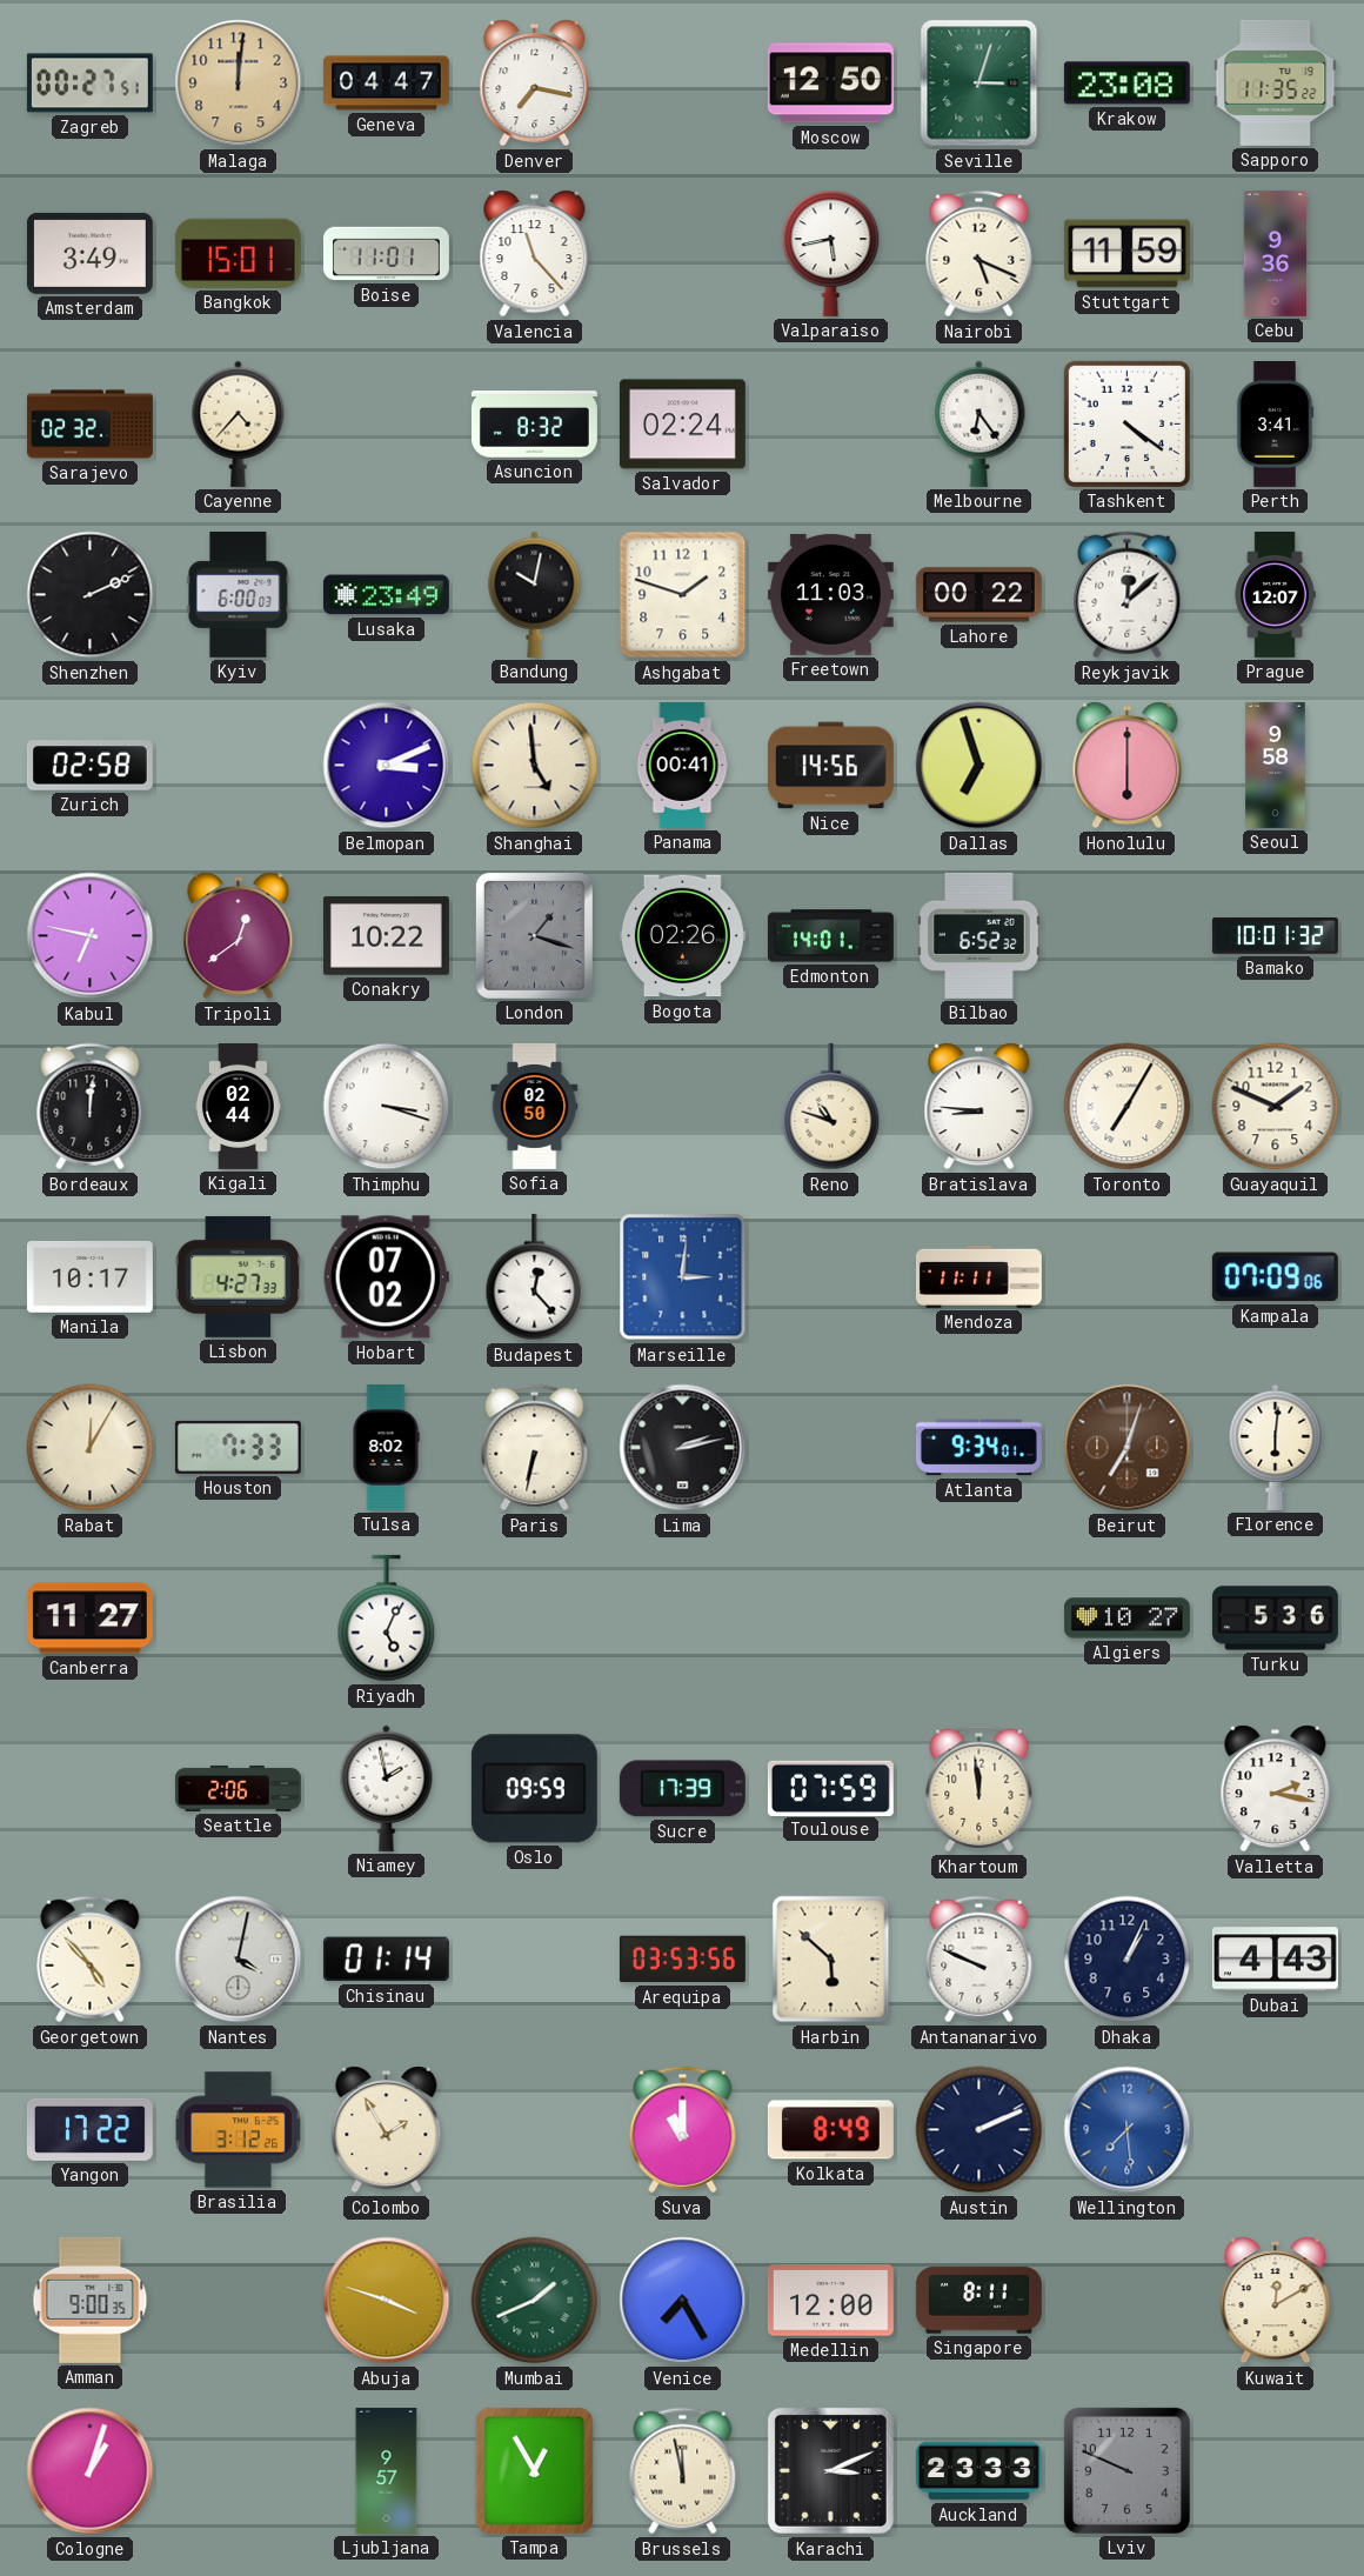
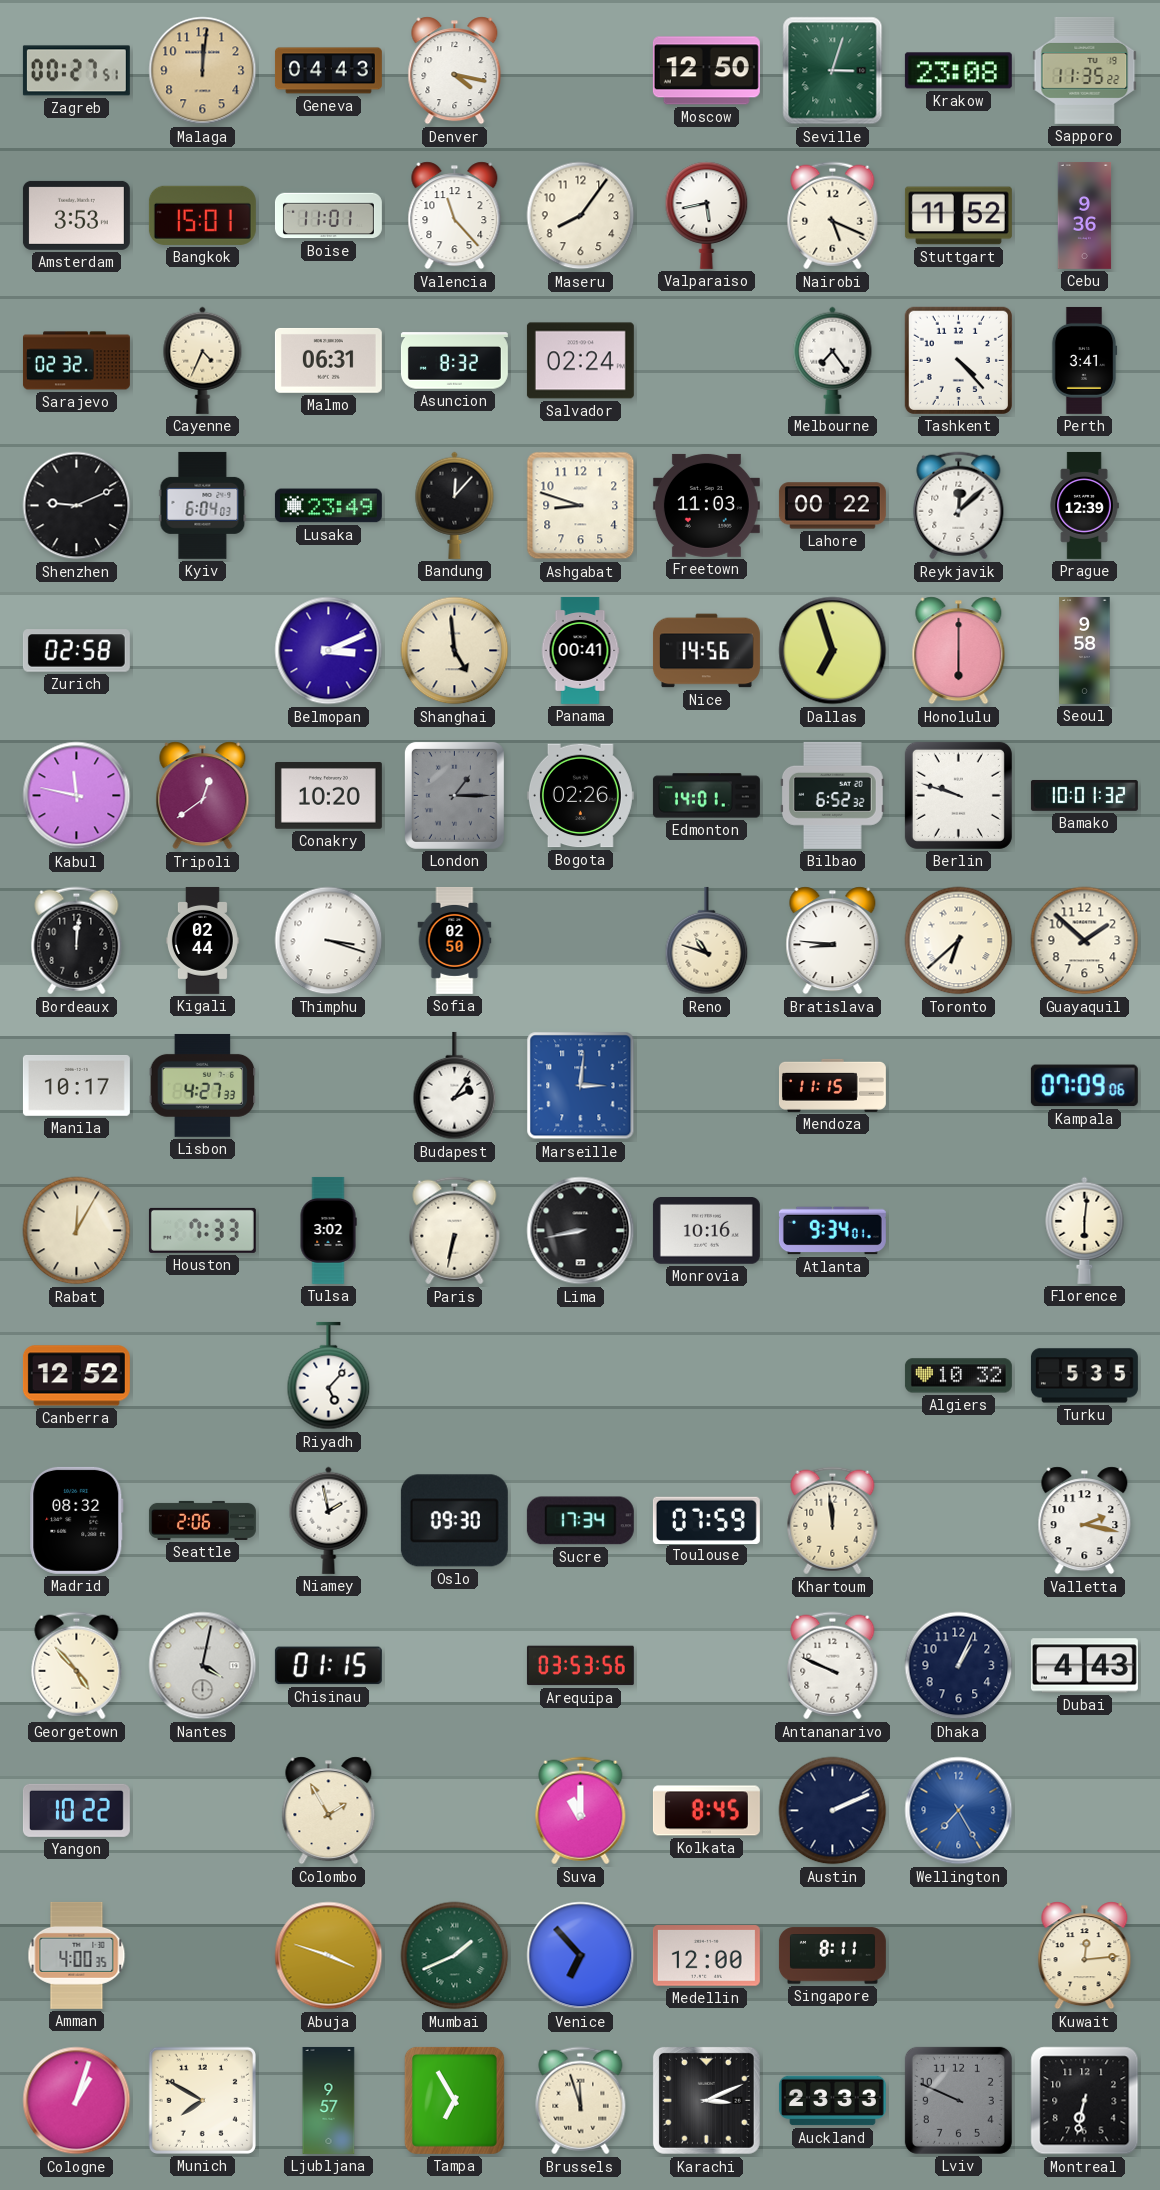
Geneva: 04:47 -> 04:43
Denver: 7:17 -> 4:17
Amsterdam: 3:49 -> 3:53
Maseru: none -> 8:06
Stuttgart: 11:59 -> 11:52
Cayenne: 4:37 -> 4:34
Malmo: none -> 06:31
Melbourne: 6:24 -> 7:24
Tashkent: 4:21 -> 4:23
Shenzhen: 2:11 -> 9:11
Kyiv: 6:00 -> 6:04
Bandung: 10:02 -> 12:07
Ashgabat: 1:48 -> 8:48
Prague: 12:07 -> 12:39
Kabul: 6:47 -> 11:47
Conakry: 10:22 -> 10:20
London: 1:18 -> 1:15
Berlin: none -> 9:48
Toronto: 7:05 -> 6:38
Guayaquil: 1:49 -> 1:52
Hobart: 07:02 -> none
Budapest: 12:23 -> 2:06
Mendoza: 11:11 -> 11:15
Tulsa: 8:02 -> 3:02
Lima: 2:13 -> 8:43
Monrovia: none -> 10:16
Beirut: 7:03 -> none
Canberra: 11:27 -> 12:52
Riyadh: 5:04 -> 5:07
Algiers: 10:27 -> 10:32
Turku: 5:36 -> 5:35
Madrid: none -> 08:32
Oslo: 09:59 -> 09:30
Sucre: 17:39 -> 17:34
Chisinau: 01:14 -> 01:15
Harbin: 5:52 -> none
Yangon: 17:22 -> 10:22
Brasilia: 3:12 -> none
Kolkata: 8:49 -> 8:45
Wellington: 7:29 -> 7:25
Amman: 9:00 -> 4:00
Venice: 7:25 -> 6:53
Kuwait: 12:10 -> 12:14
Munich: none -> 7:50
Tampa: 12:55 -> 6:55
Brussels: 11:58 -> 11:57
Montreal: none -> 6:32
